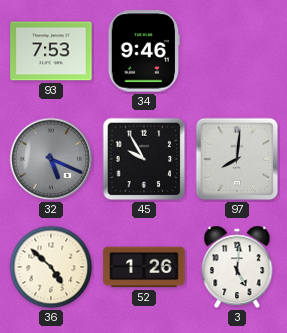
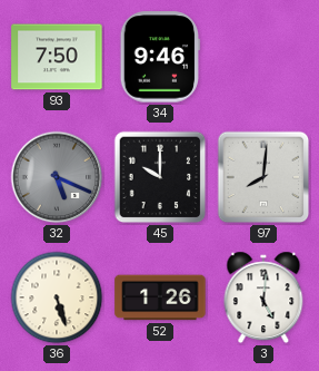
93: 7:53 -> 7:50
45: 9:55 -> 10:00
36: 4:52 -> 5:27
